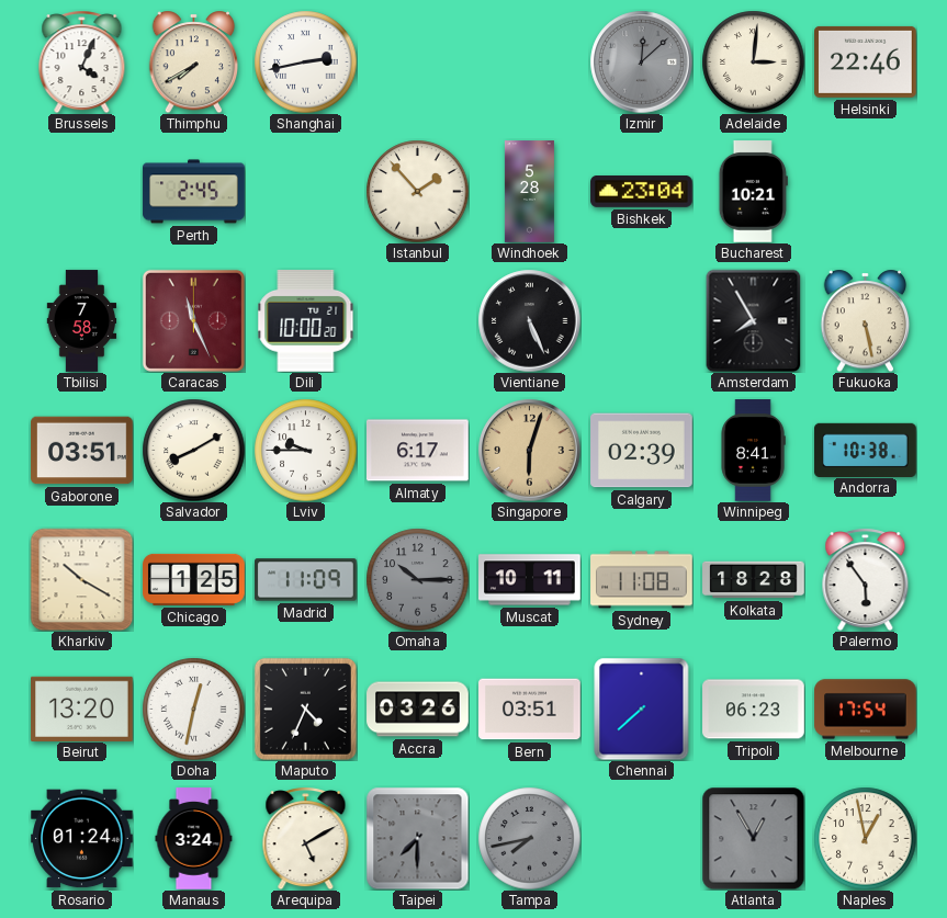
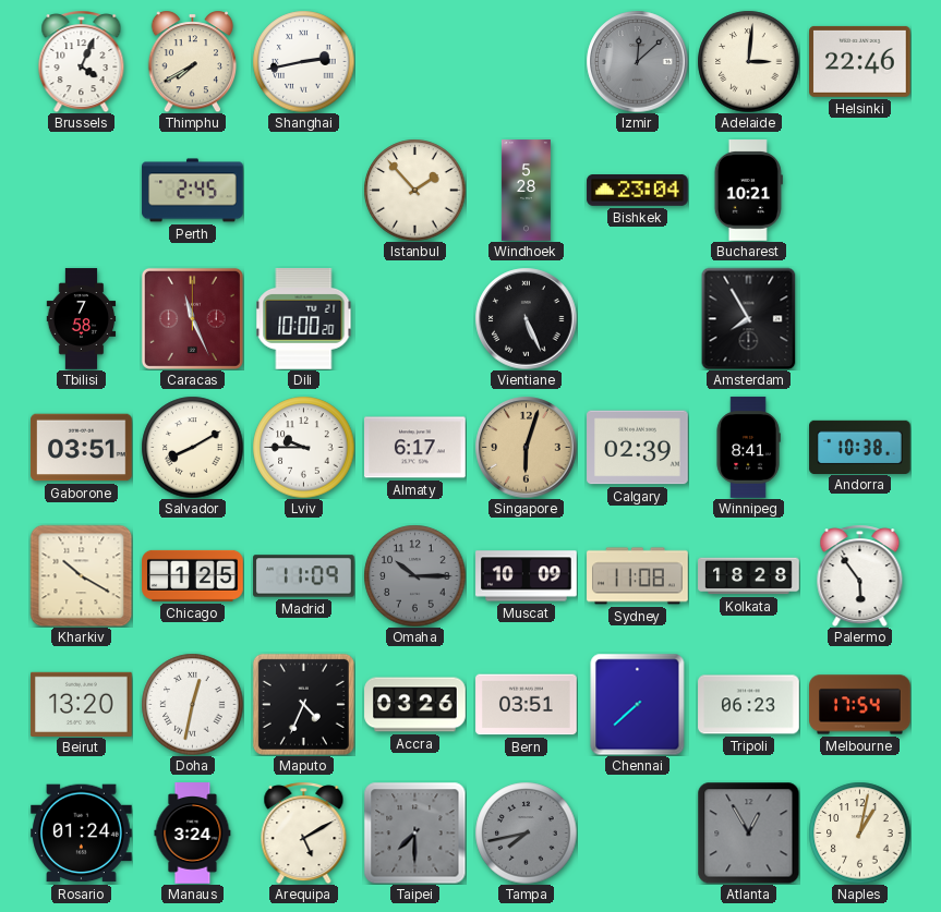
Fukuoka: 5:28 -> none
Muscat: 10:11 -> 10:09
Naples: 12:58 -> 1:02
